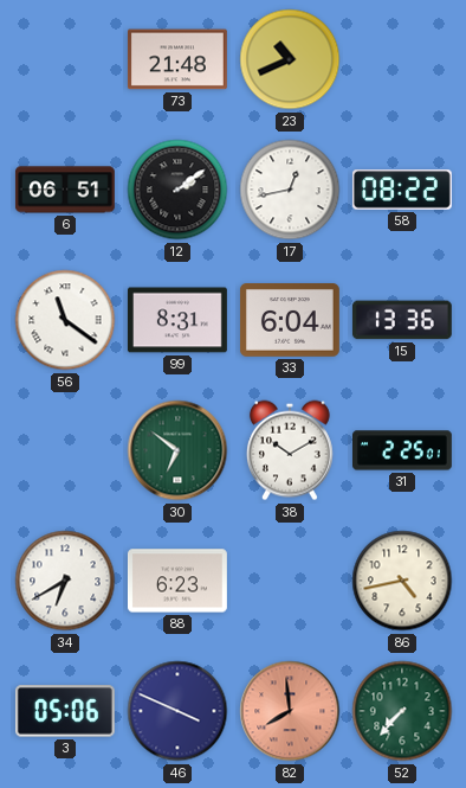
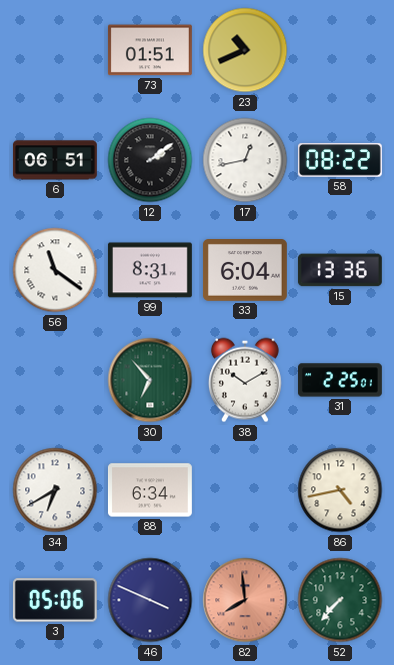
73: 21:48 -> 01:51
30: 6:51 -> 6:53
88: 6:23 -> 6:34
